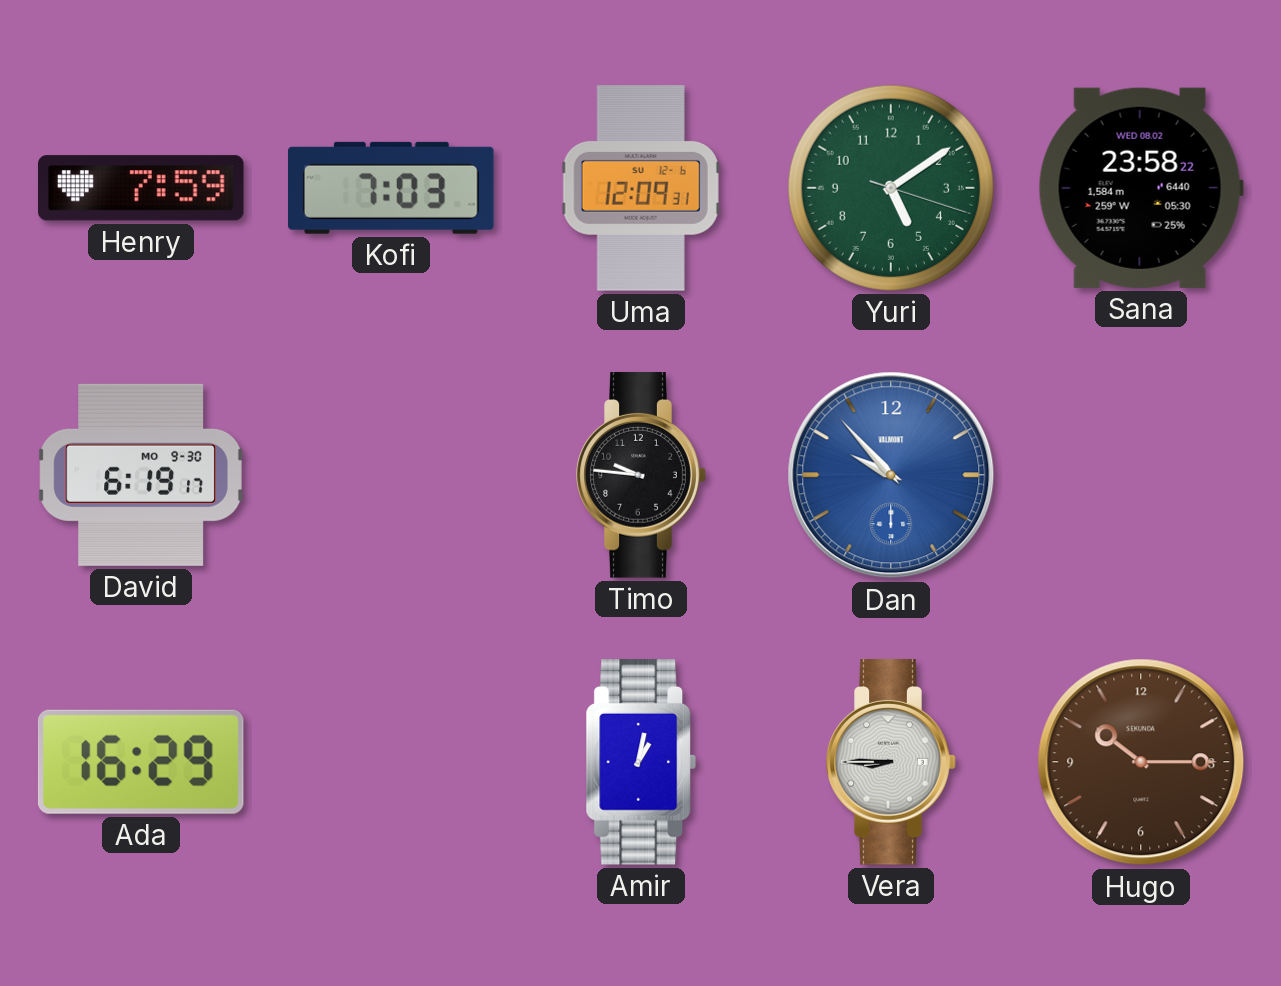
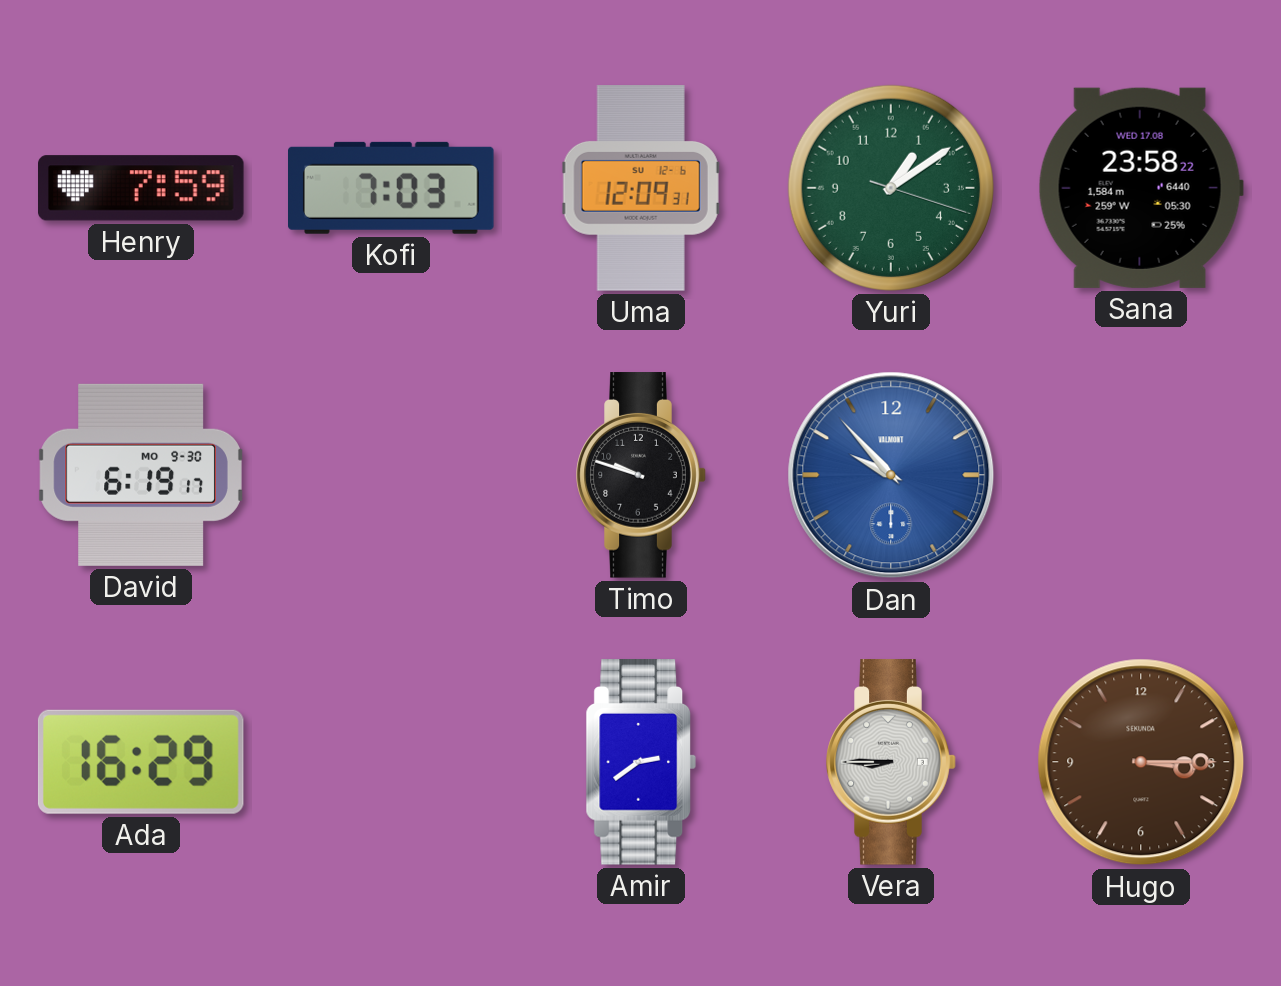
Yuri: 5:09 -> 1:09
Sana date: WED 08.02 -> WED 17.08
Timo: 9:46 -> 9:48
Amir: 1:02 -> 2:39
Hugo: 10:15 -> 3:15
